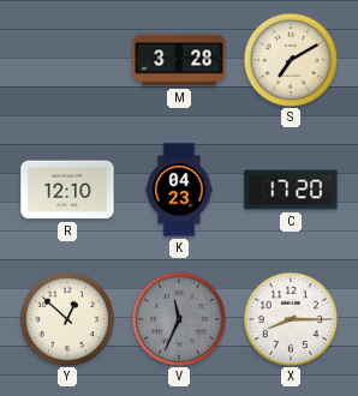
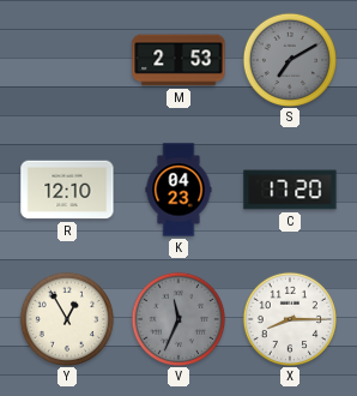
M: 3:28 -> 2:53
S dial: cream -> grey
Y: 12:52 -> 12:55
